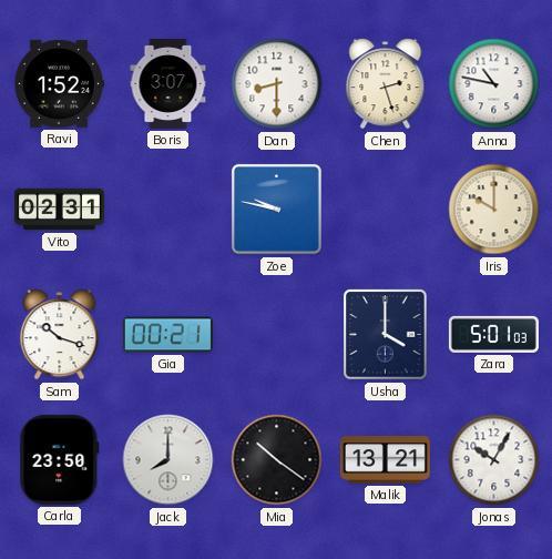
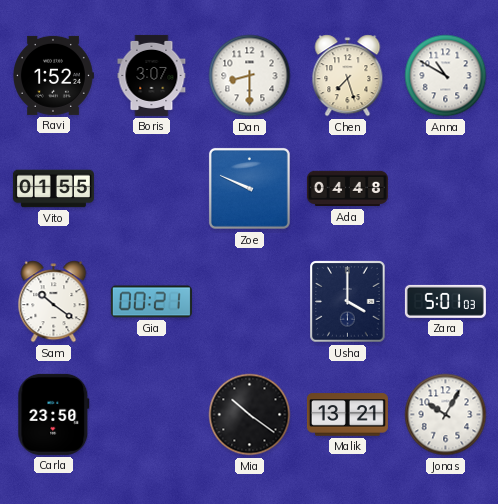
Chen: 2:27 -> 7:27
Anna: 10:47 -> 10:50
Vito: 02:31 -> 01:55
Zoe: 9:47 -> 9:49
Ada: none -> 04:48
Iris: 10:00 -> none
Sam: 10:18 -> 10:21
Jack: 8:00 -> none
